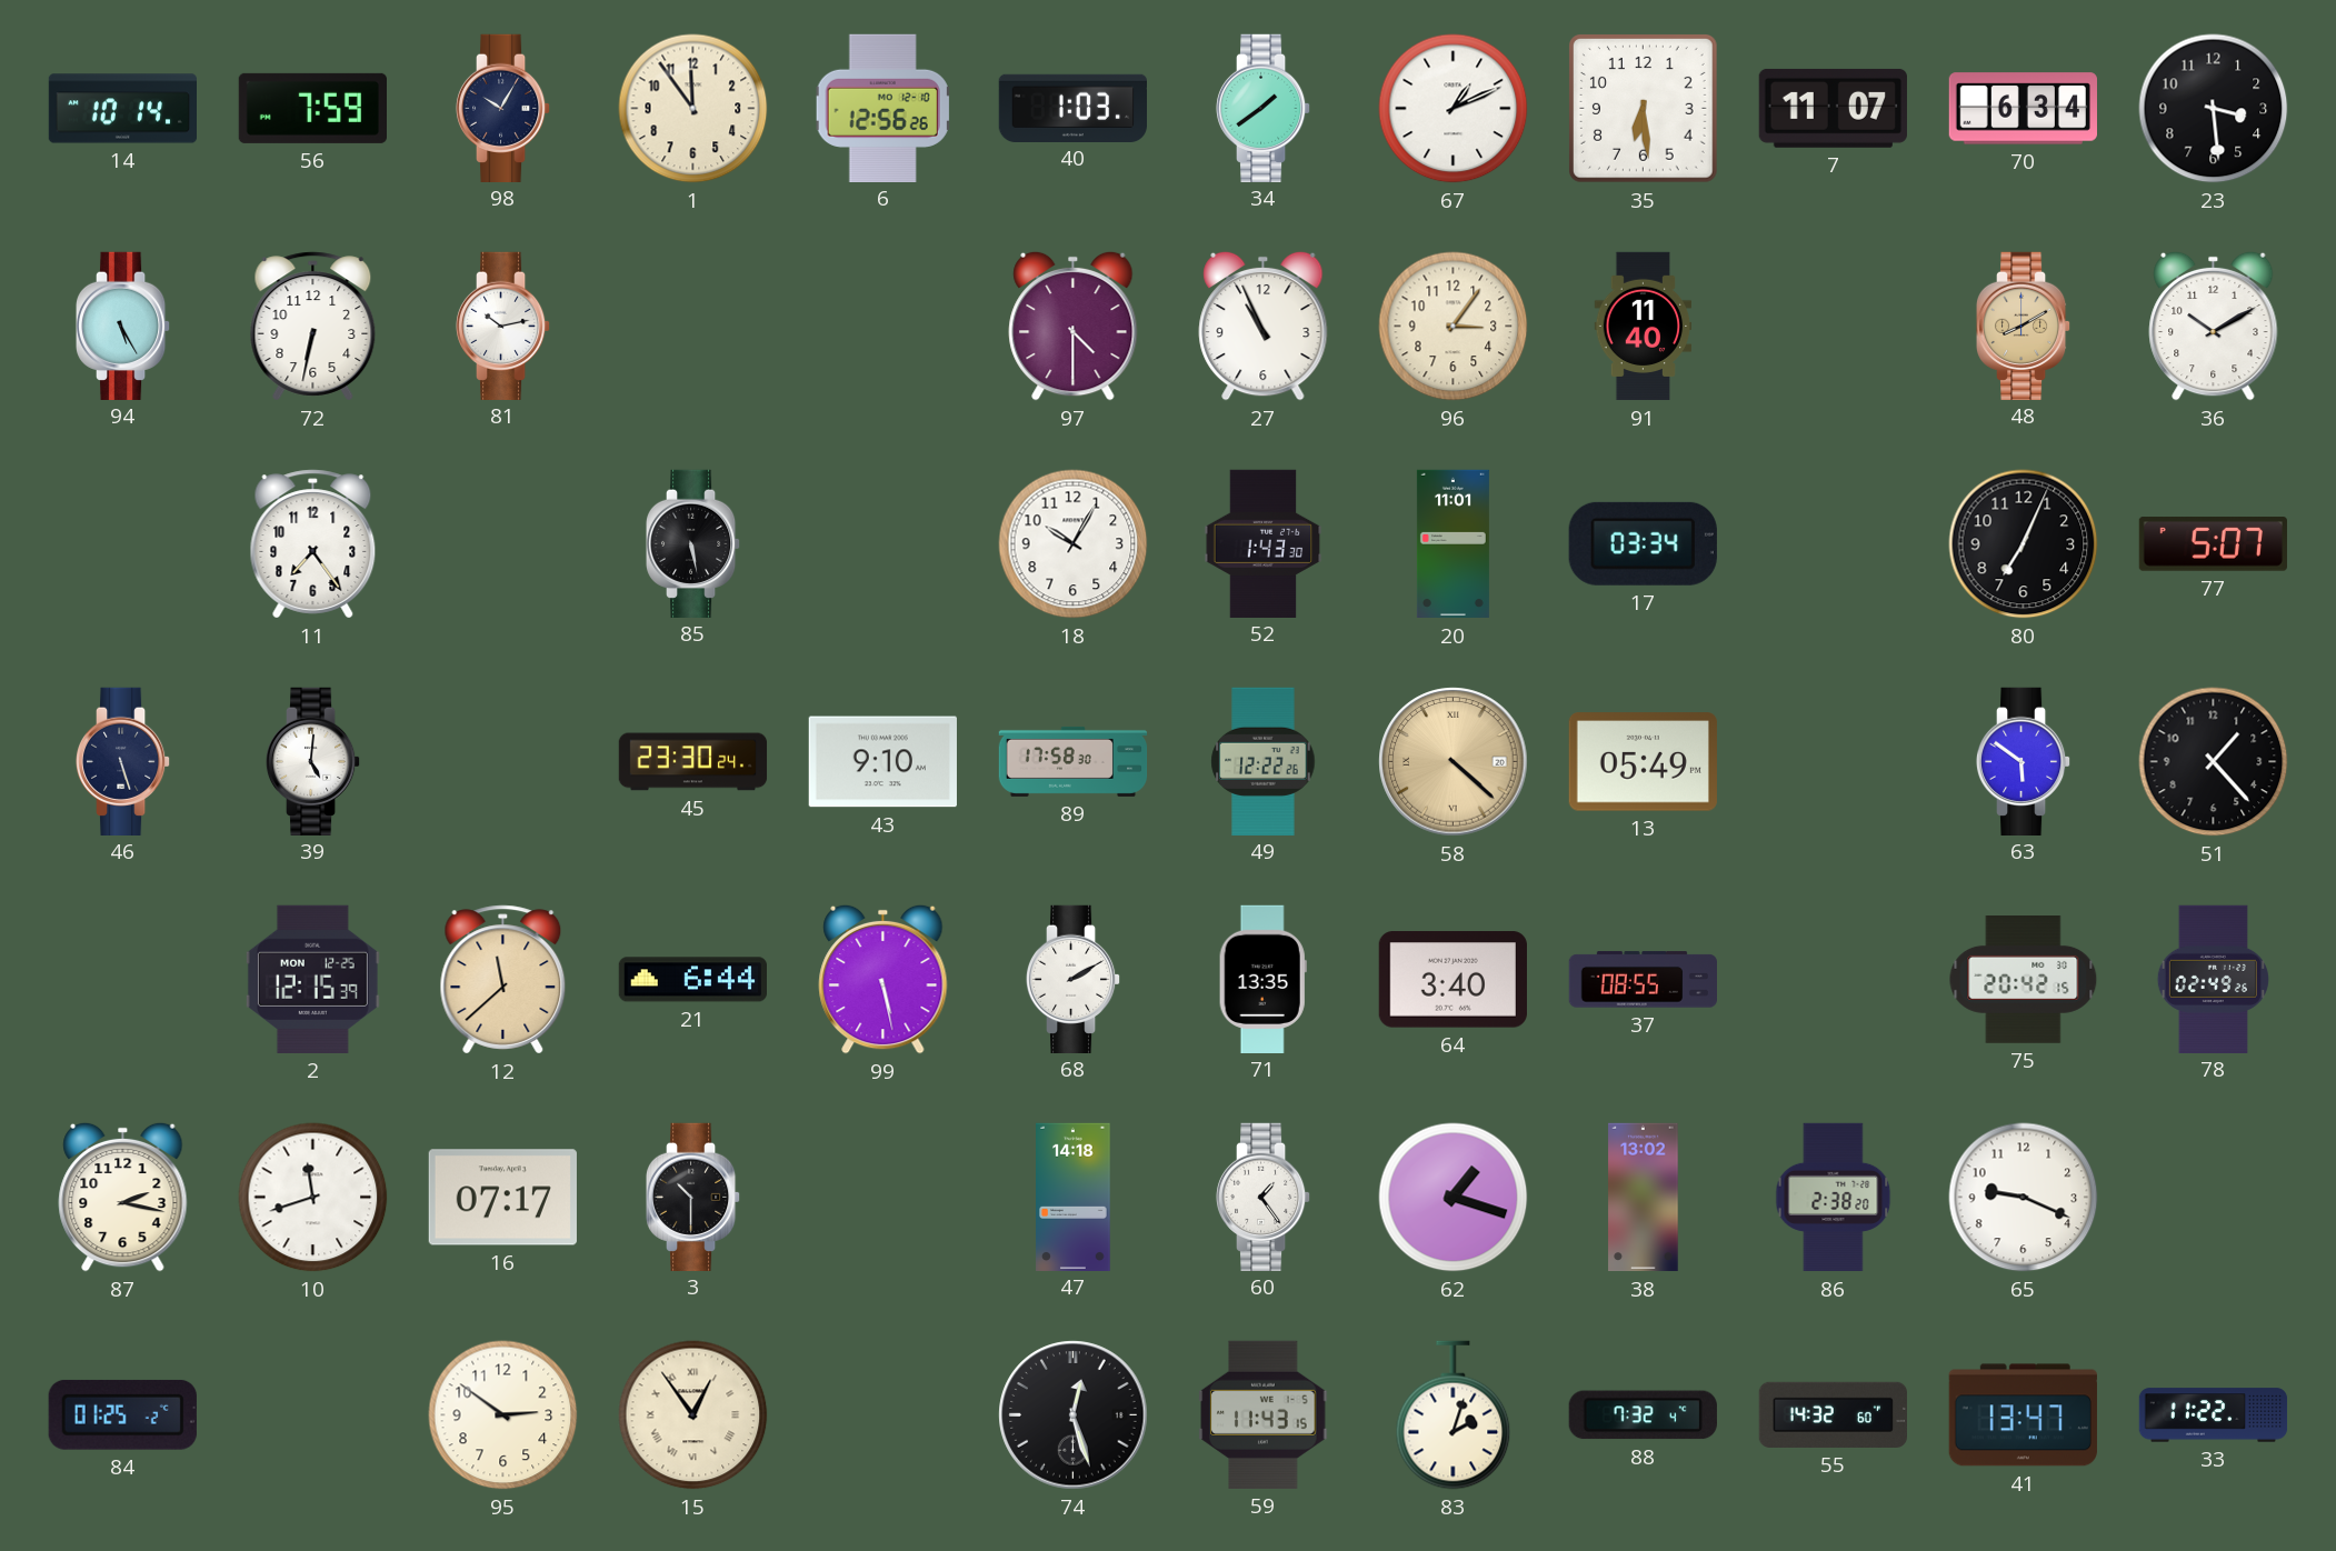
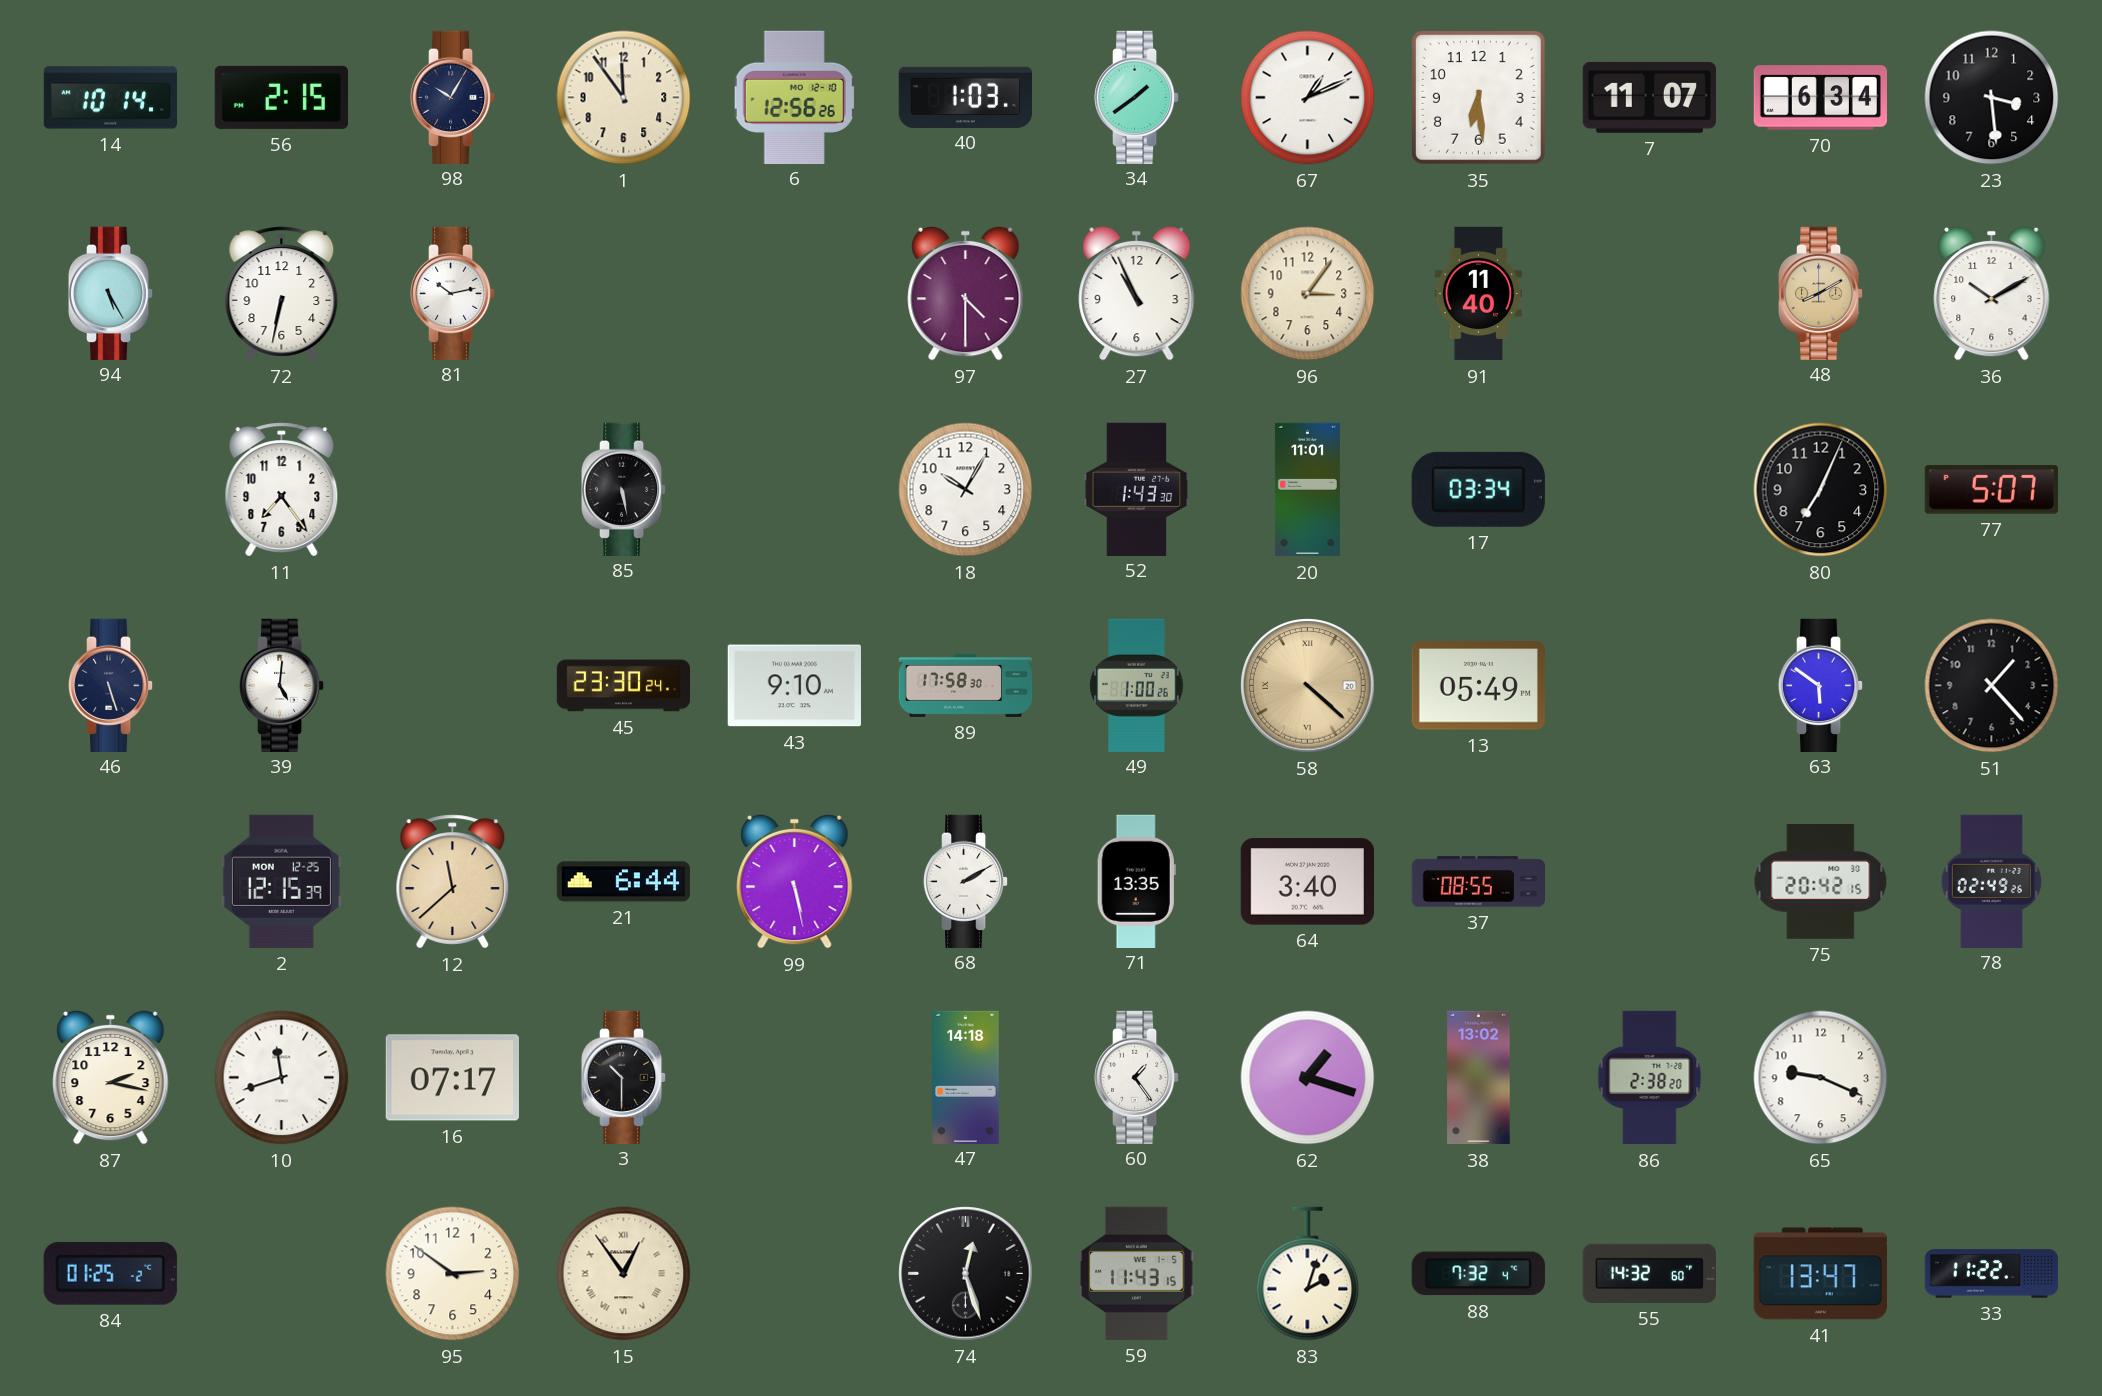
56: 7:59 -> 2:15
49: 12:22 -> 1:00
